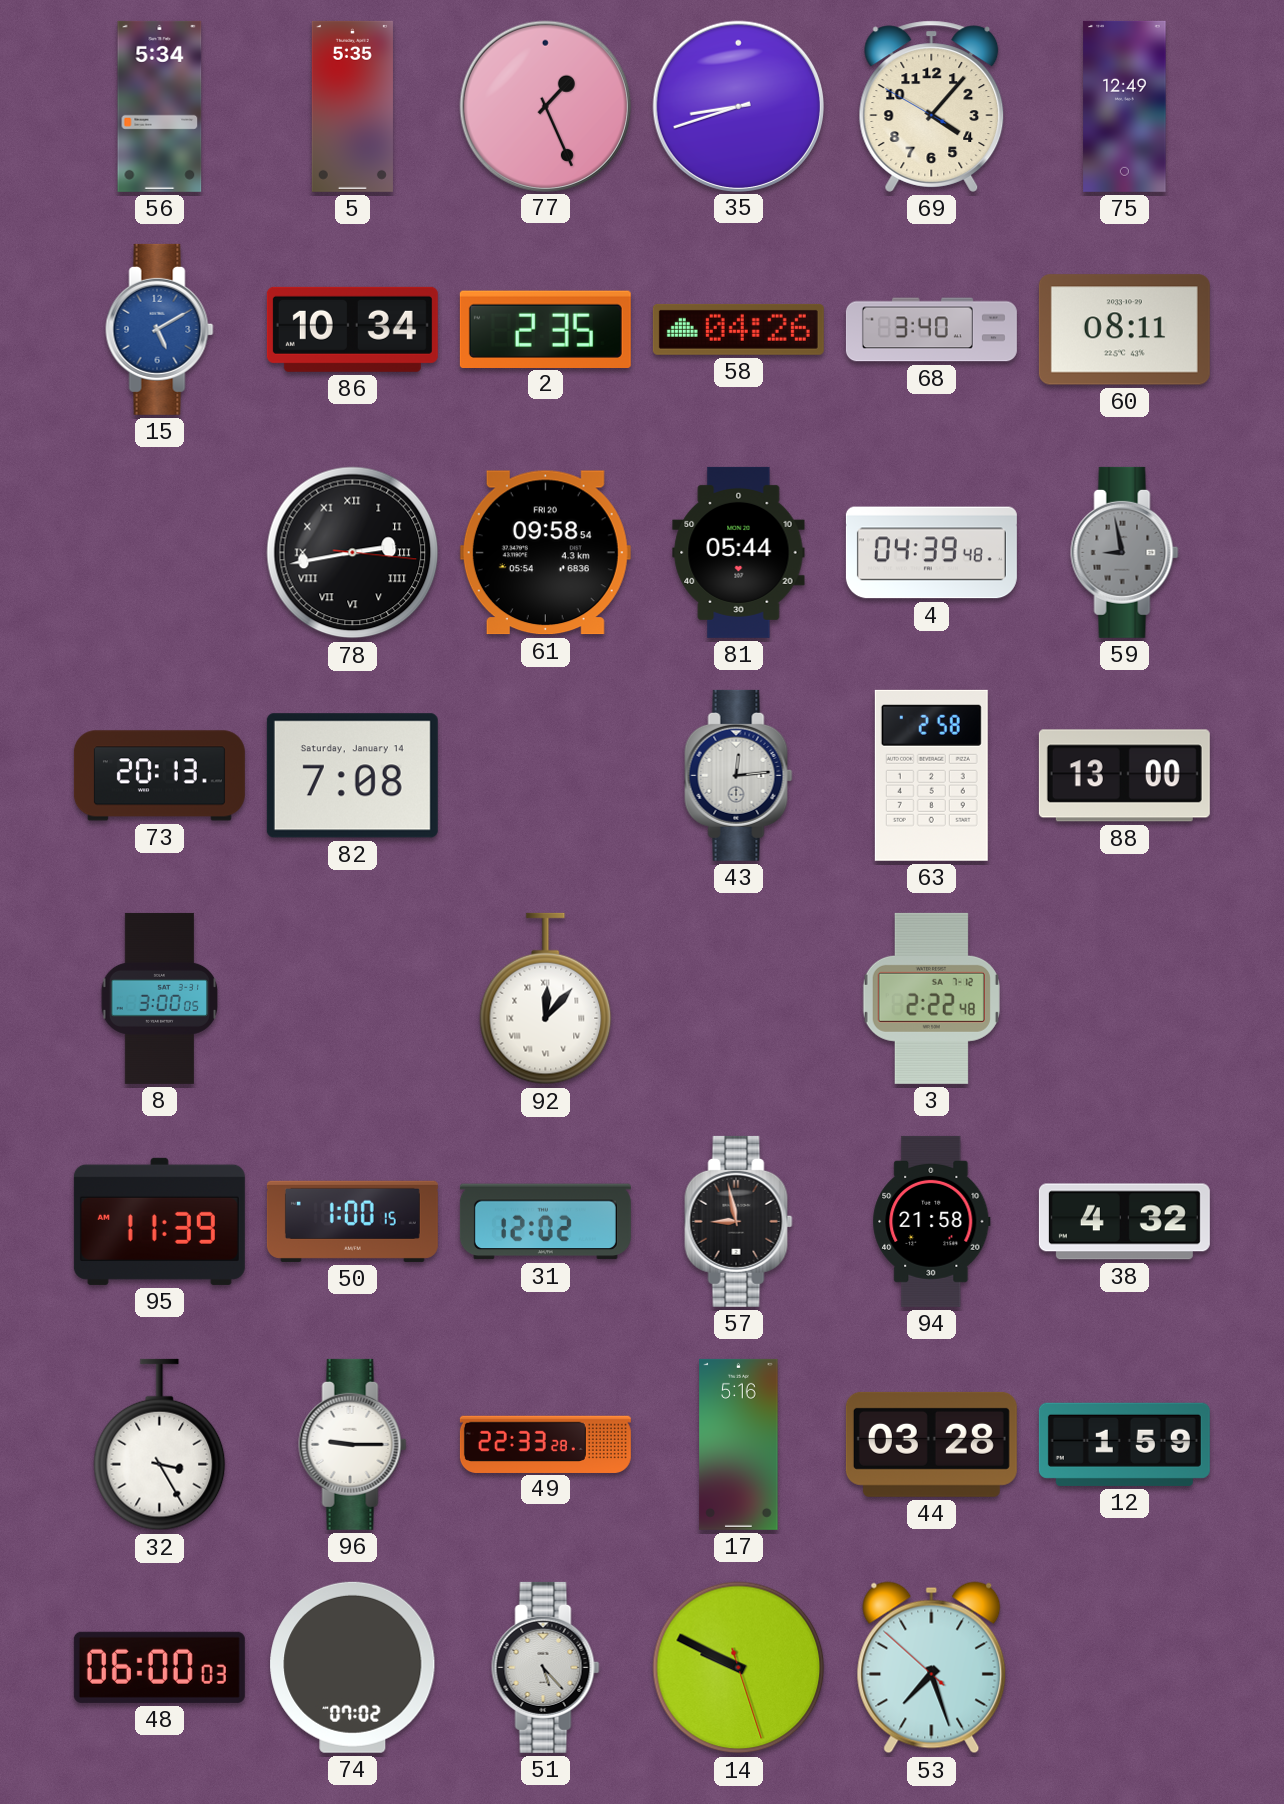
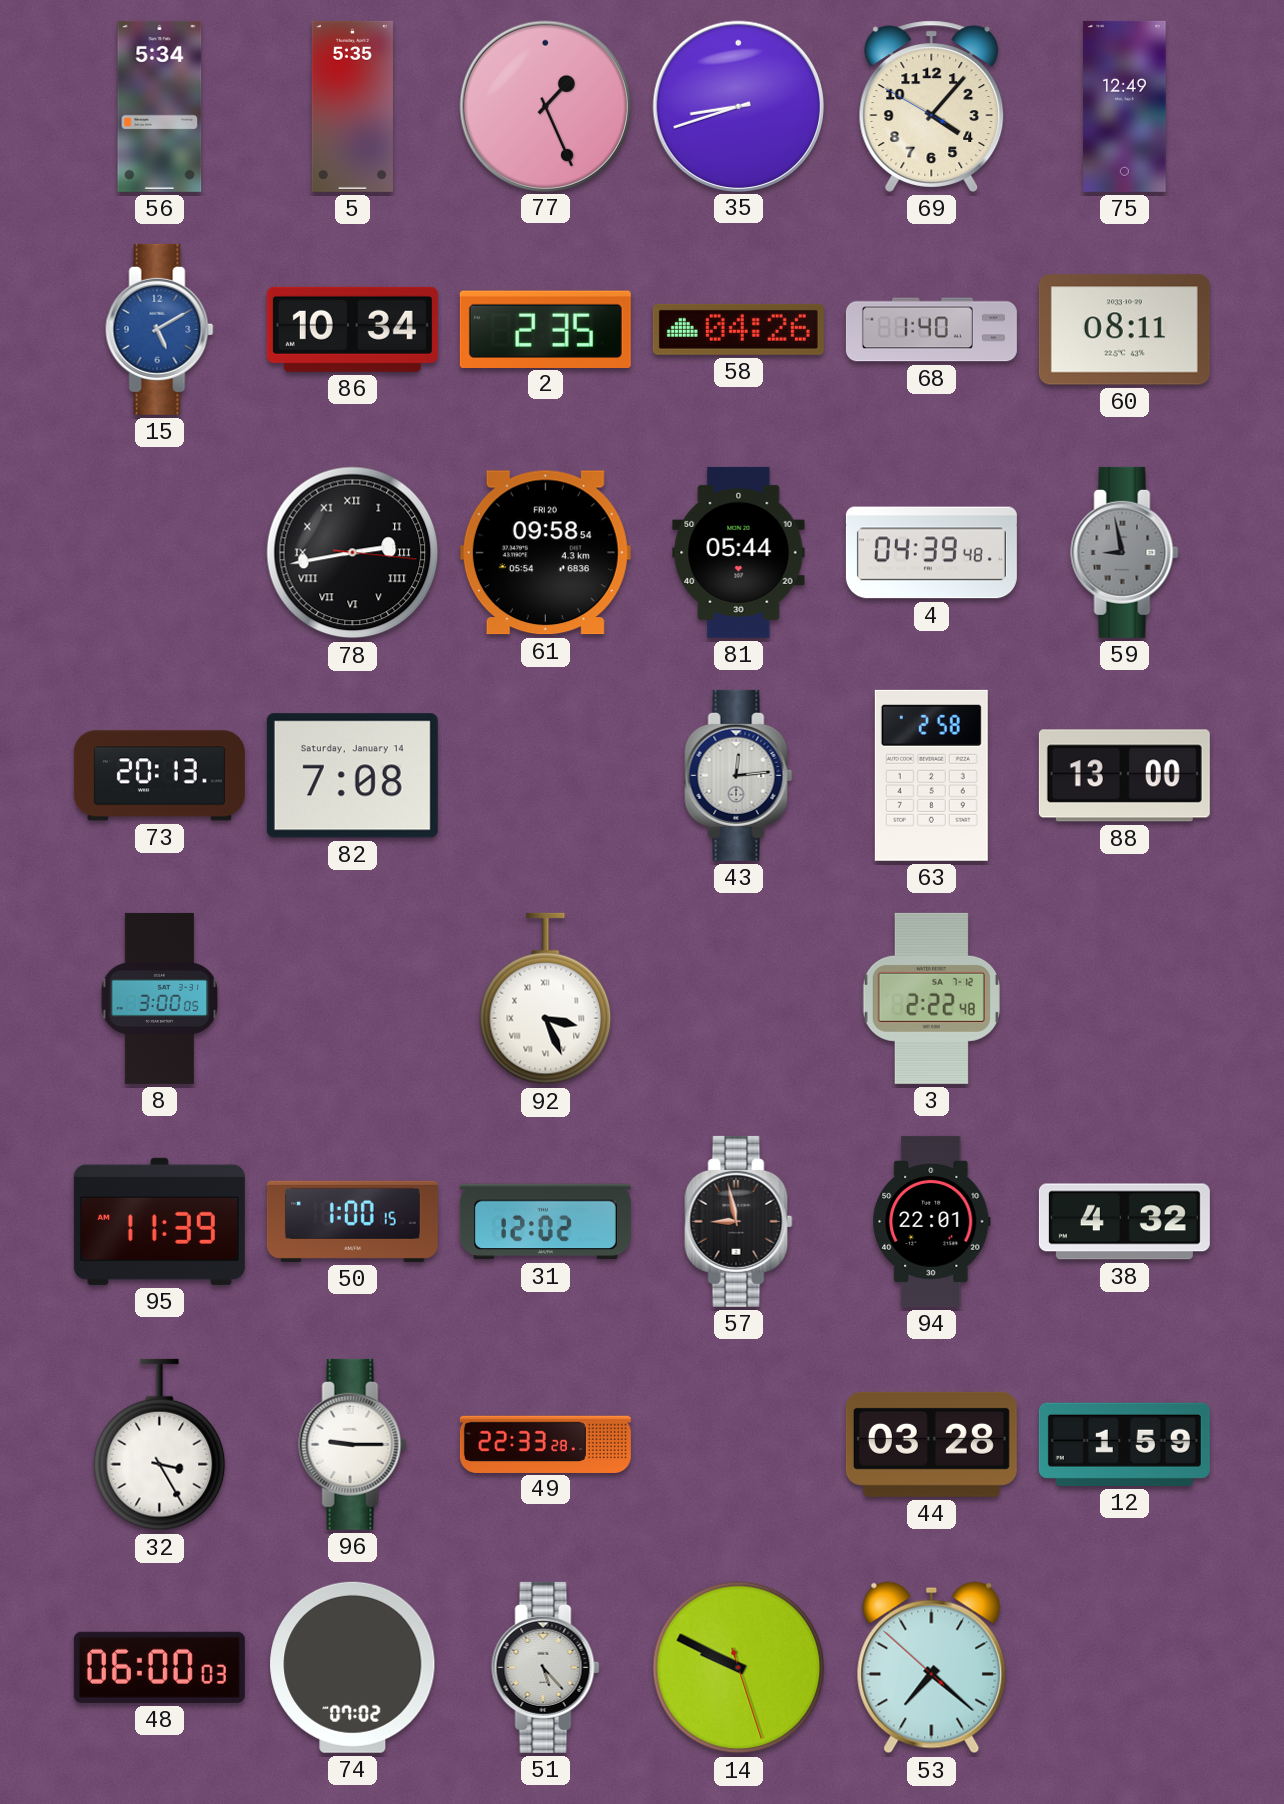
68: 3:40 -> 1:40
92: 12:07 -> 3:26
94: 21:58 -> 22:01
17: 5:16 -> none
53: 7:26 -> 7:21
